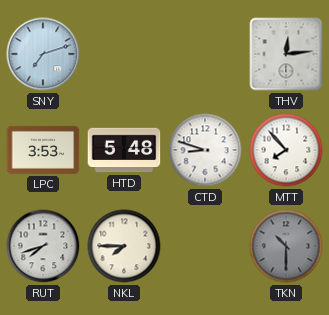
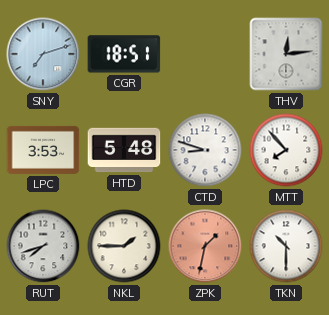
CGR: none -> 18:51
NKL: 7:45 -> 1:45
ZPK: none -> 1:32
TKN dial: grey -> white
